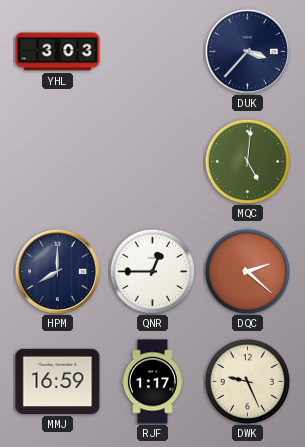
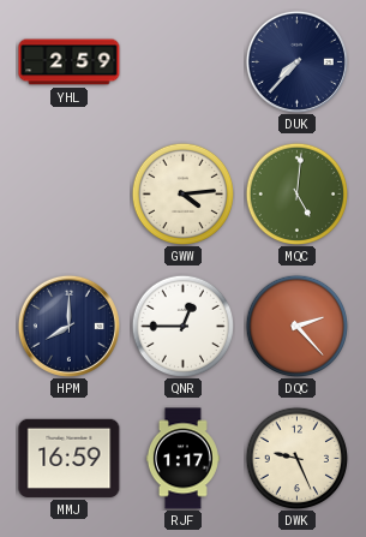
YHL: 3:03 -> 2:59
DUK: 3:37 -> 7:37
GWW: none -> 4:14
DQC: 2:22 -> 2:23
